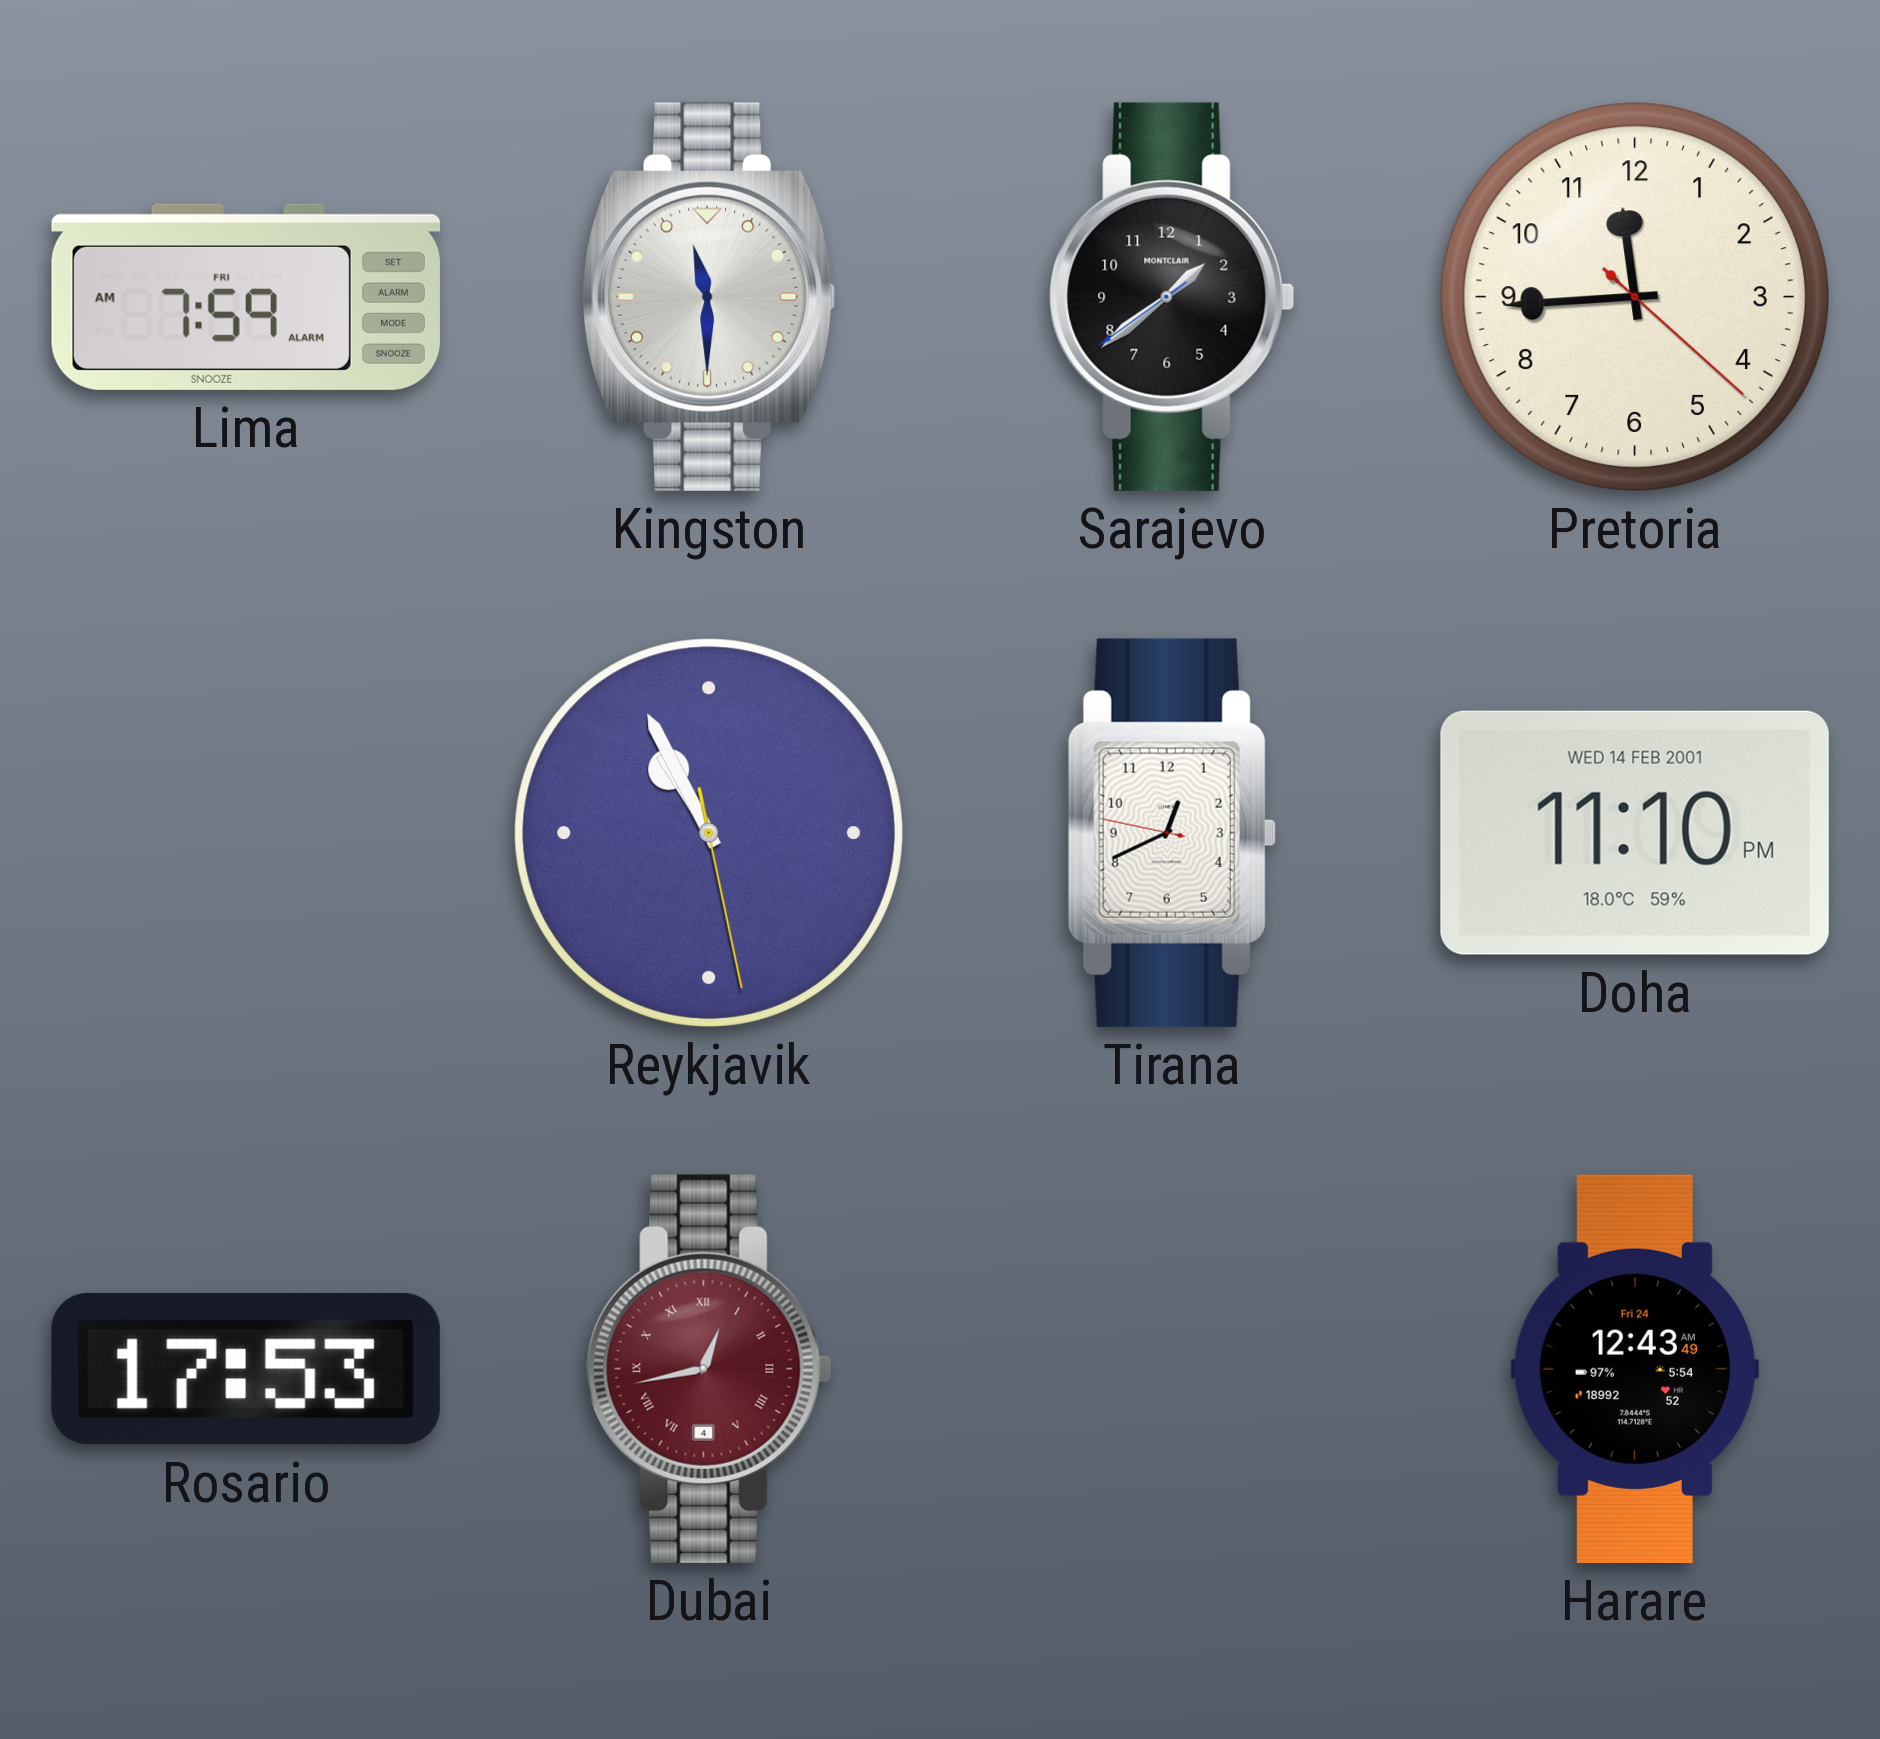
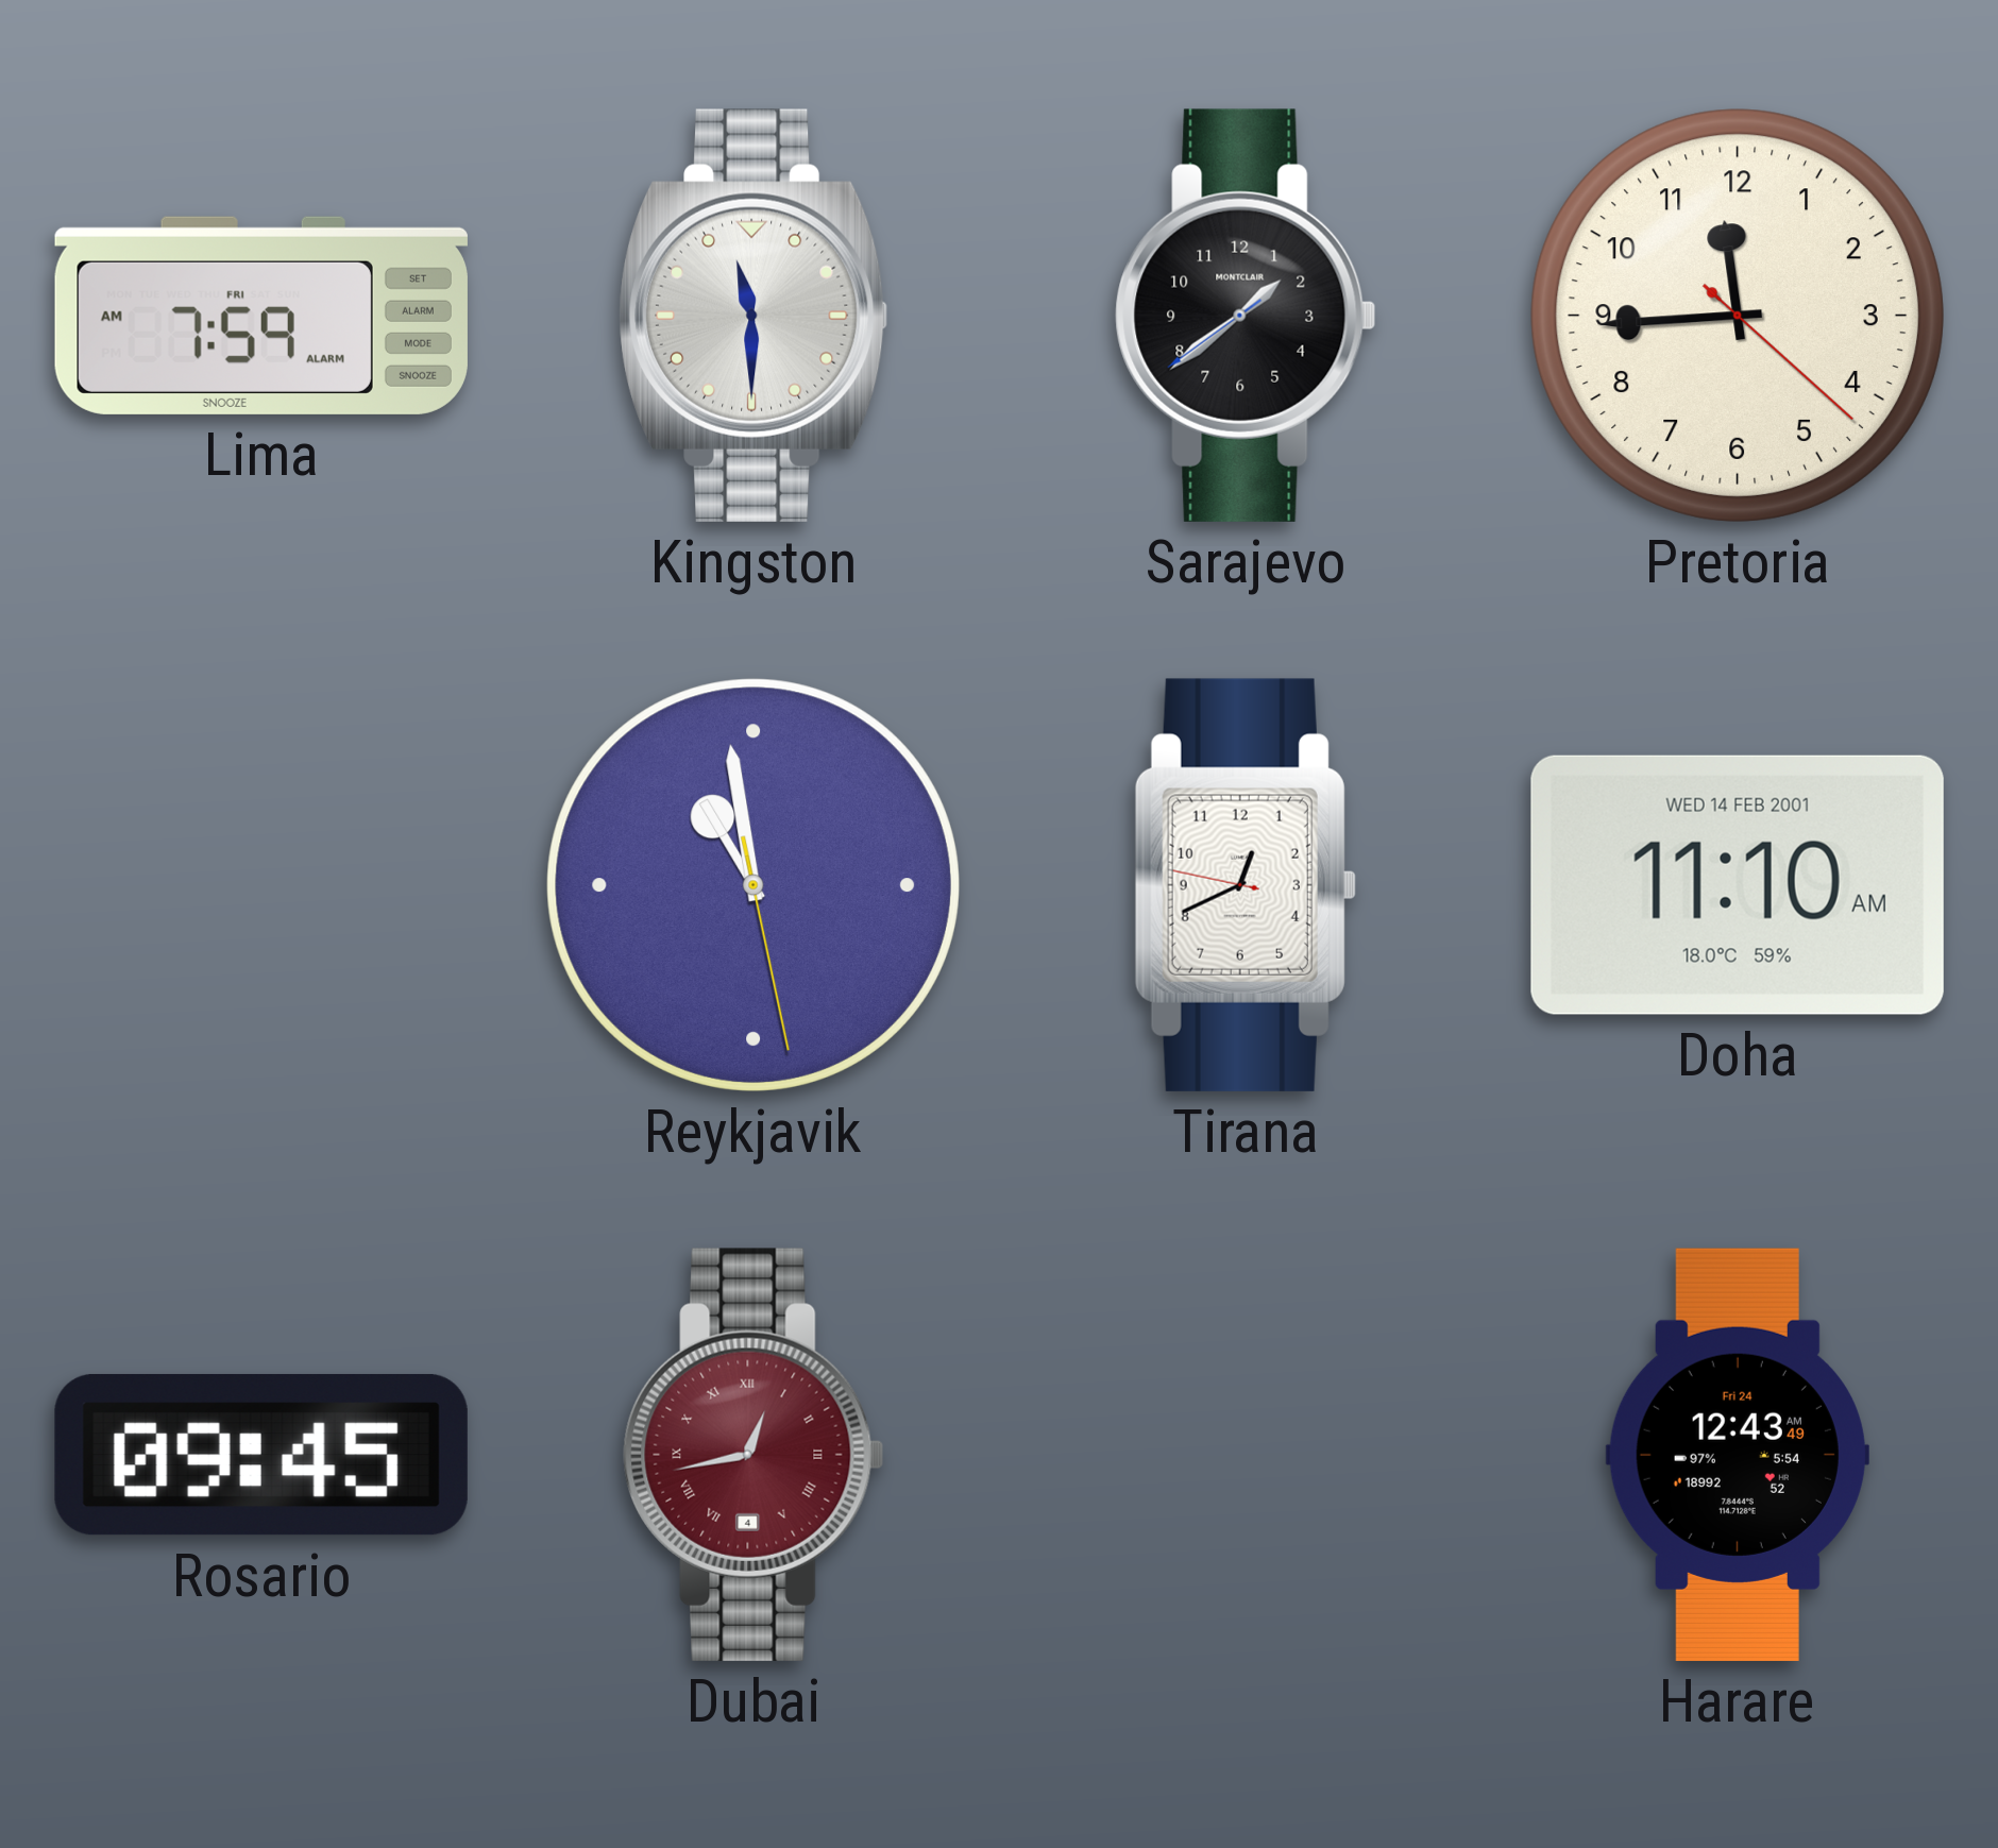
Reykjavik: 10:55 -> 10:58
Doha: 11:10 PM -> 11:10 AM
Rosario: 17:53 -> 09:45
